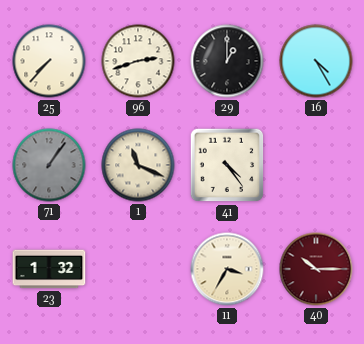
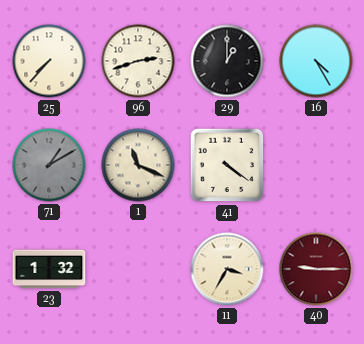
71: 1:06 -> 1:10
41: 4:24 -> 4:21
40: 10:15 -> 9:15
